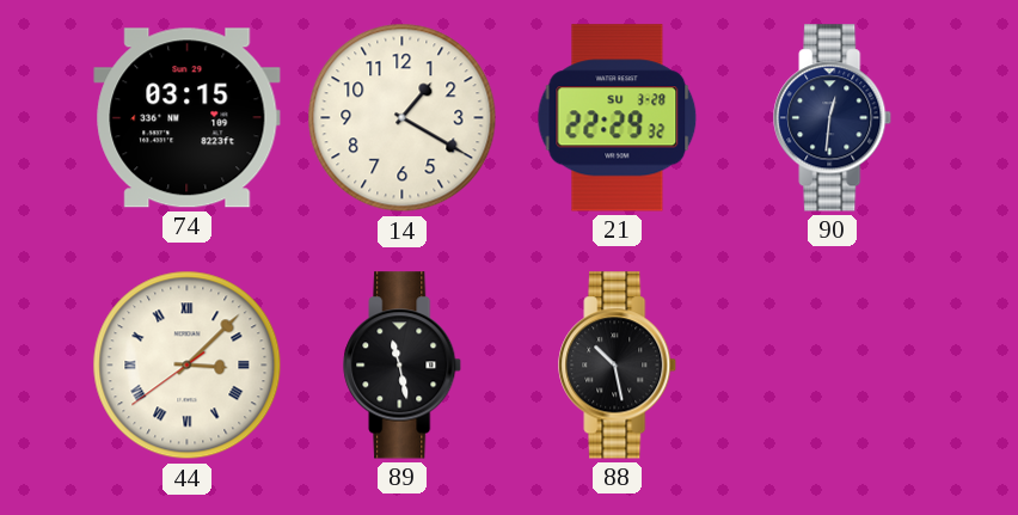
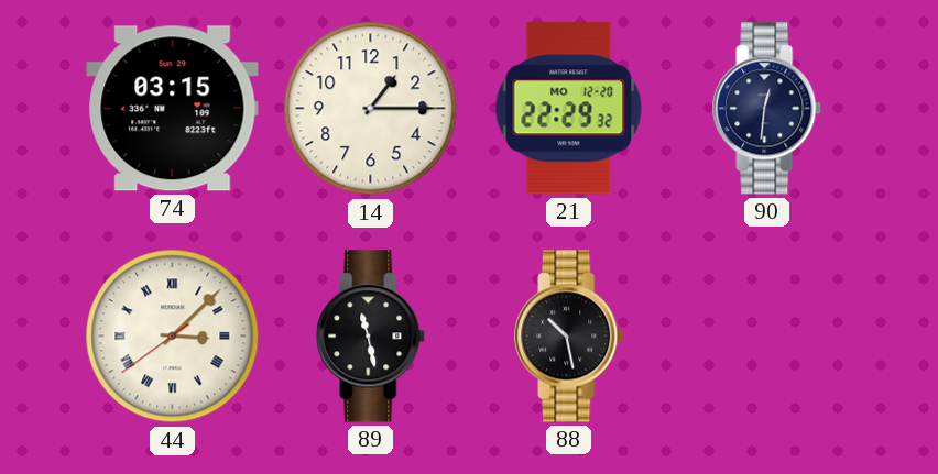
14: 1:20 -> 1:15
21 date: SU 3-28 -> MO 12-20
